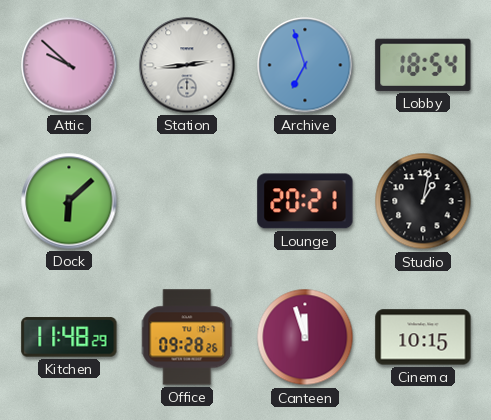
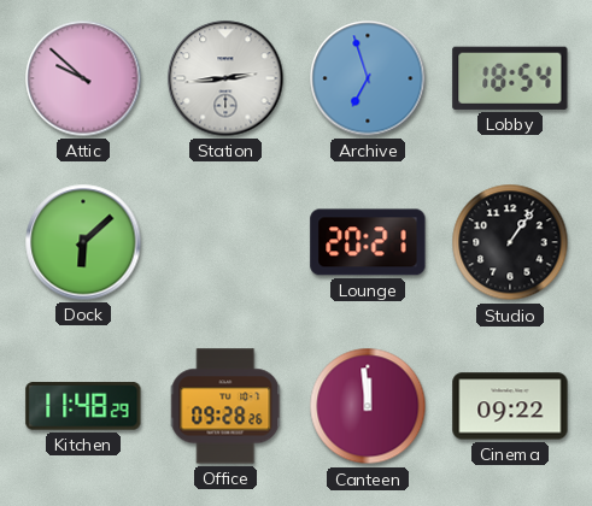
Studio: 1:02 -> 1:06
Canteen: 11:57 -> 11:59
Cinema: 10:15 -> 09:22
